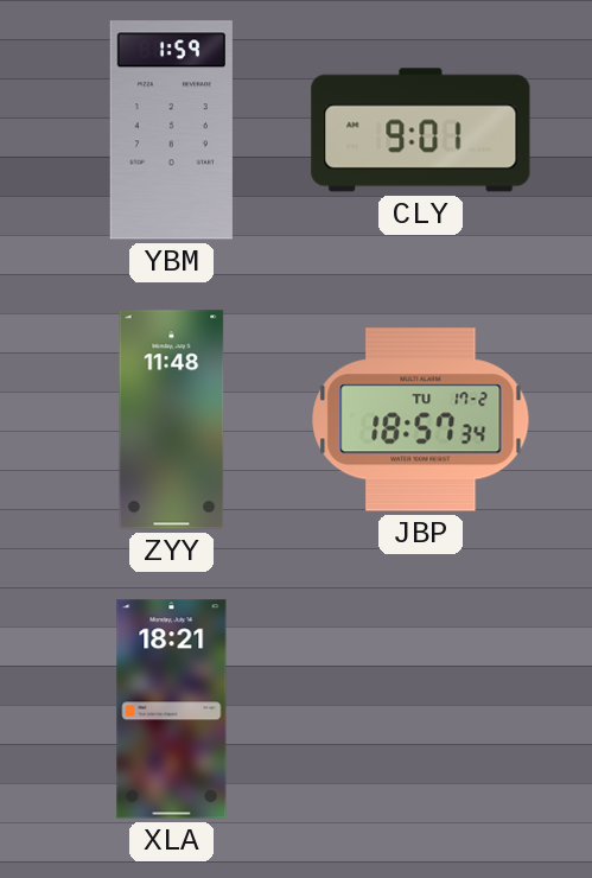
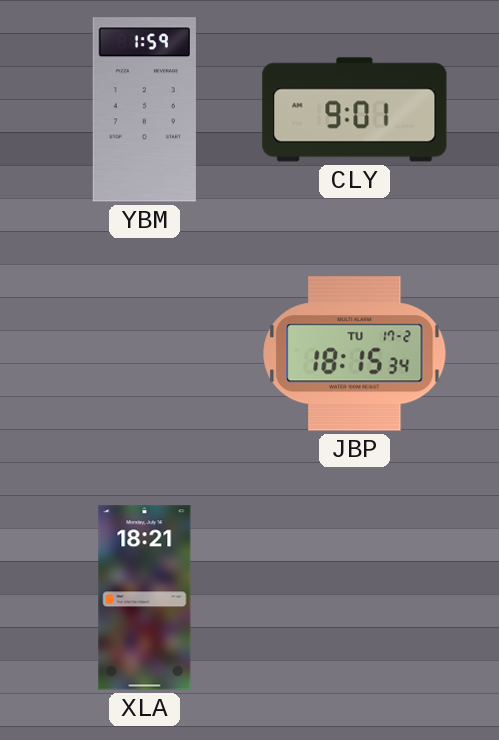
ZYY: 11:48 -> none
JBP: 18:57 -> 18:15
